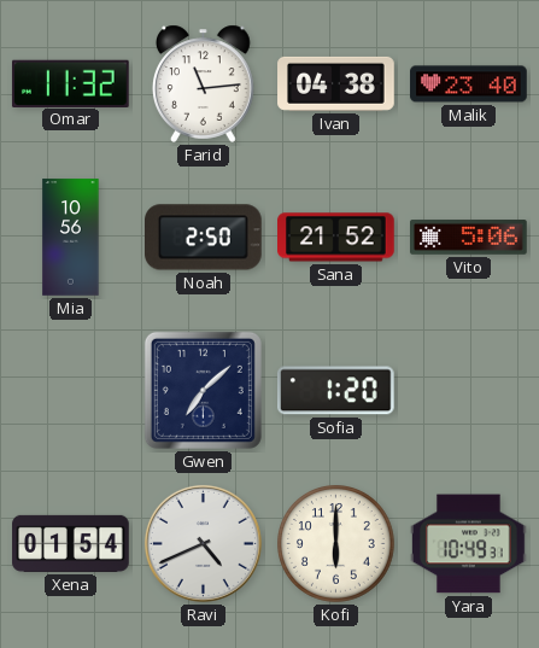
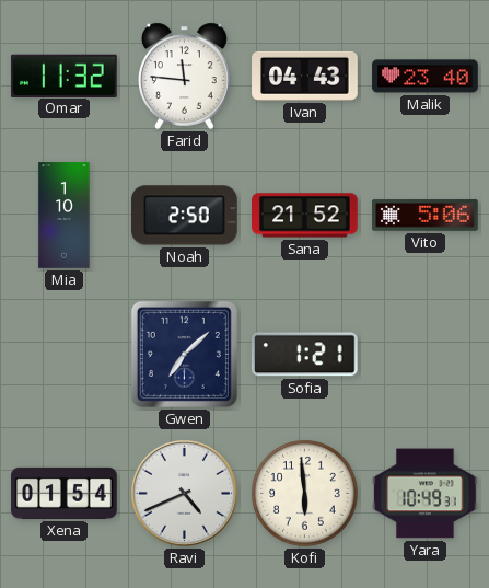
Farid: 11:14 -> 11:46
Ivan: 04:38 -> 04:43
Mia: 10:56 -> 1:10
Sofia: 1:20 -> 1:21
Kofi: 6:00 -> 5:59
